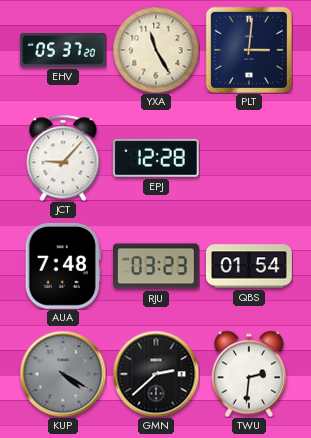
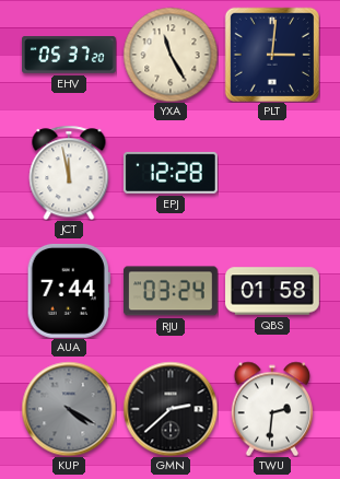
JCT: 9:07 -> 11:58
AUA: 7:48 -> 7:44
RJU: 03:23 -> 03:24
QBS: 01:54 -> 01:58
